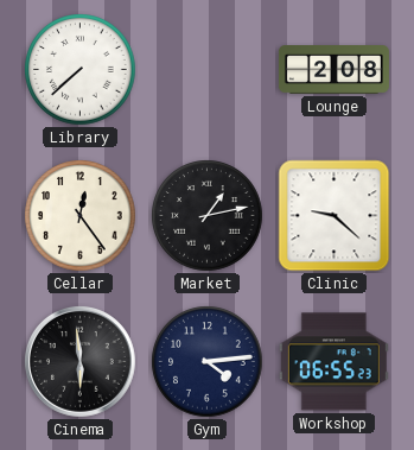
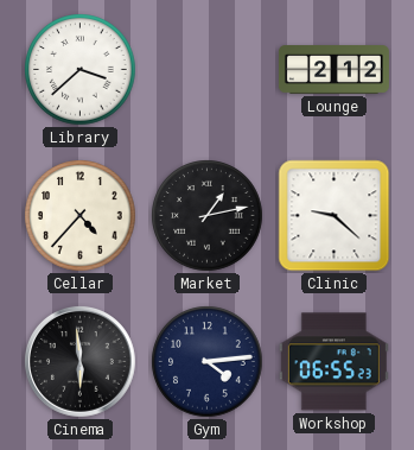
Library: 7:38 -> 3:38
Lounge: 2:08 -> 2:12
Cellar: 12:24 -> 4:37
